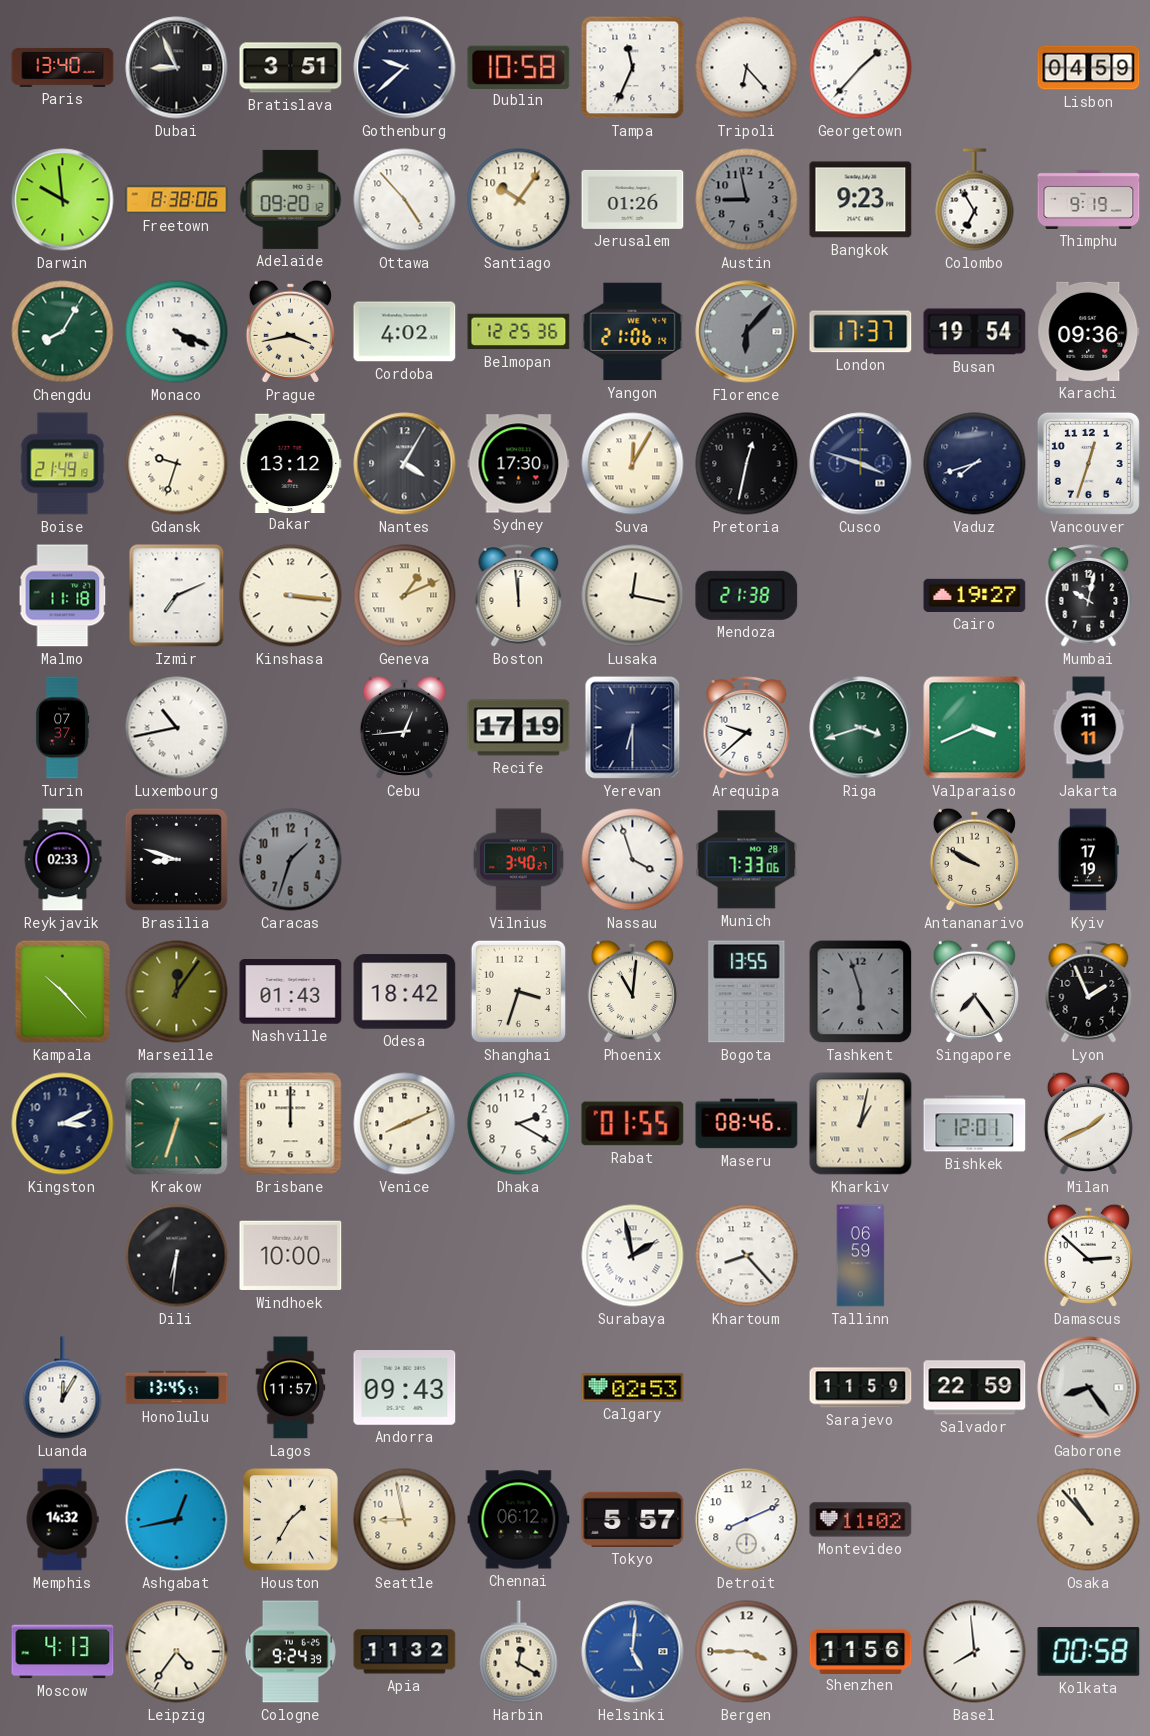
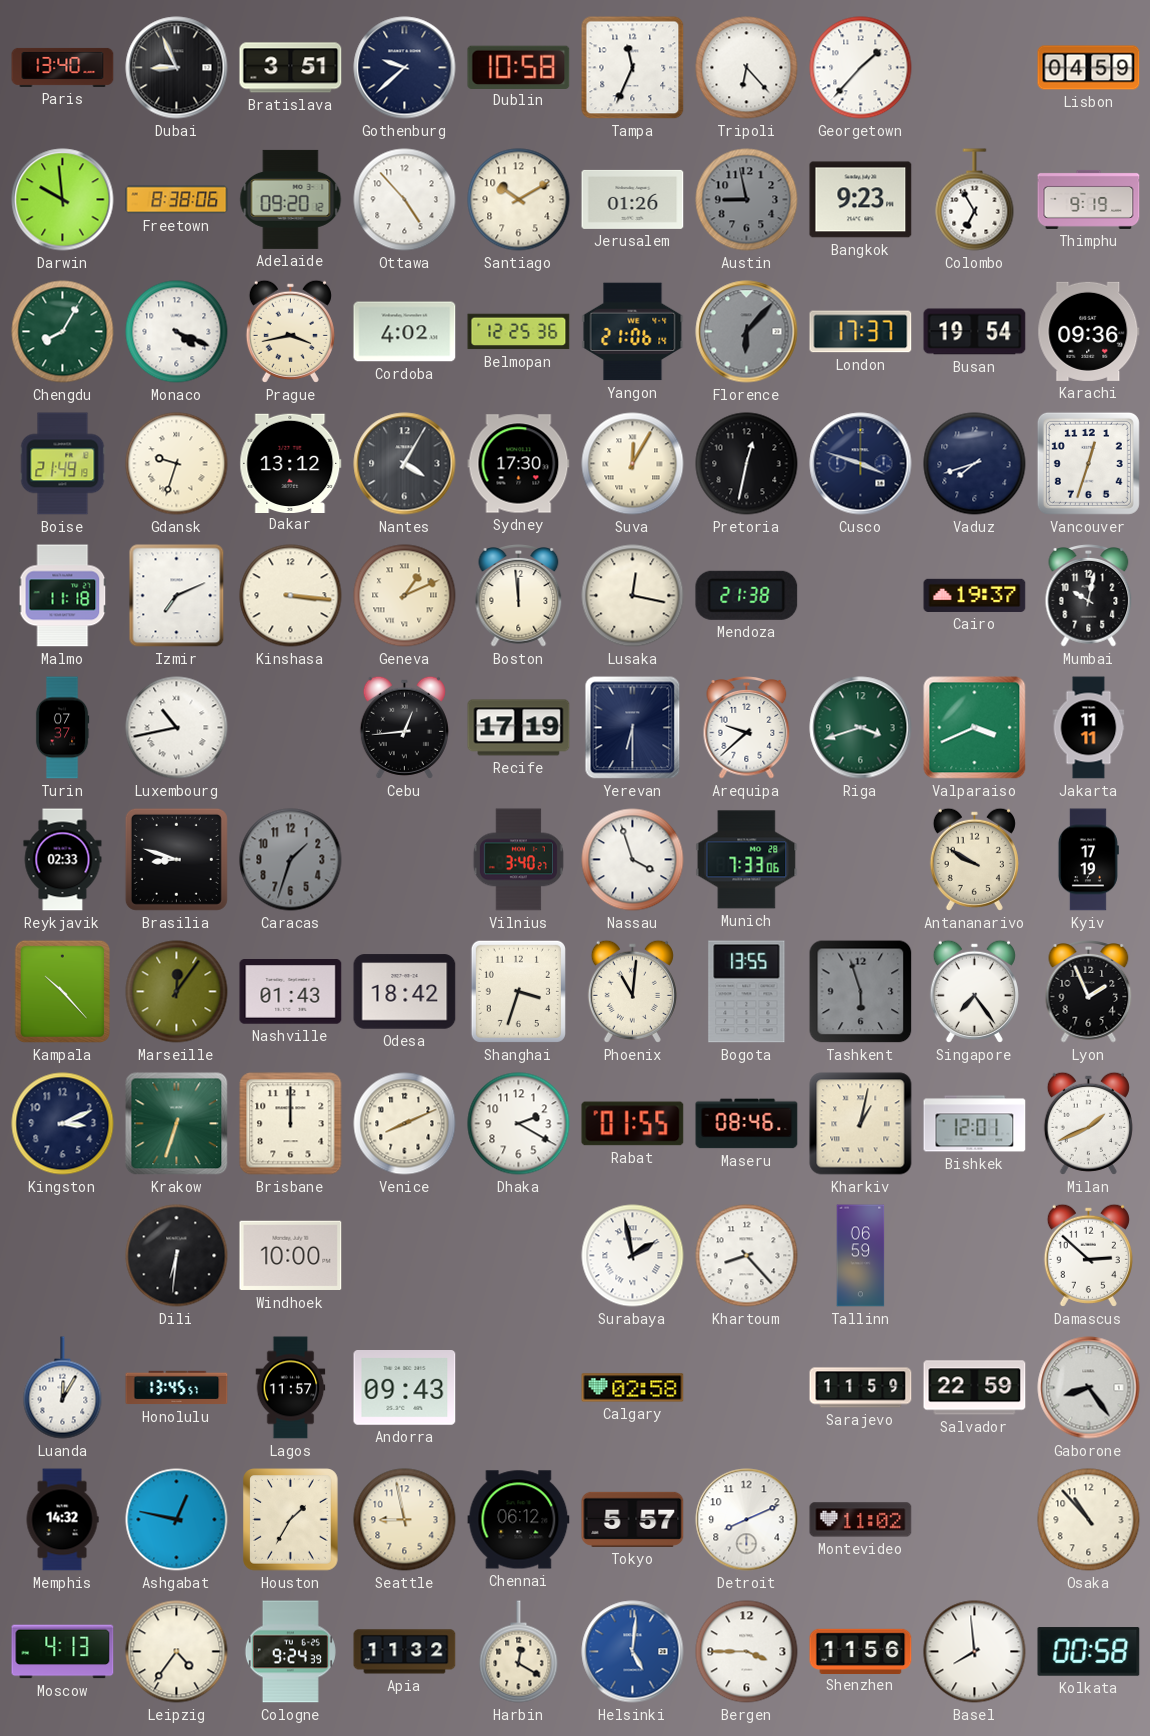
Santiago: 10:06 -> 10:10
Cairo: 19:27 -> 19:37
Calgary: 02:53 -> 02:58
Ashgabat: 12:43 -> 12:47
